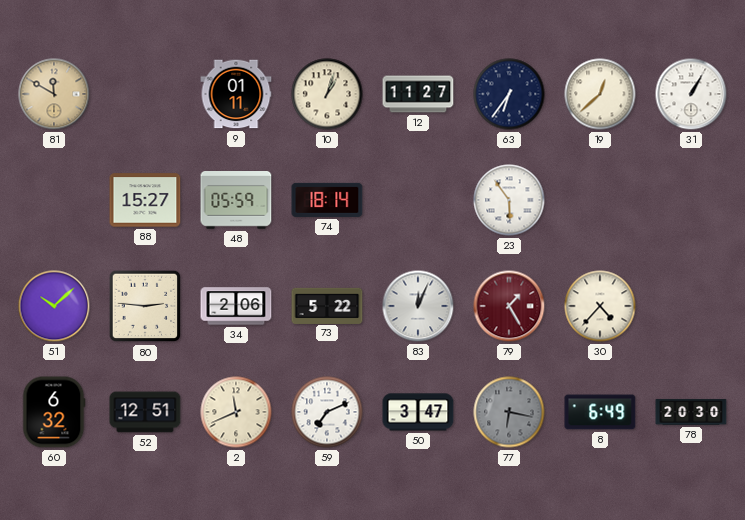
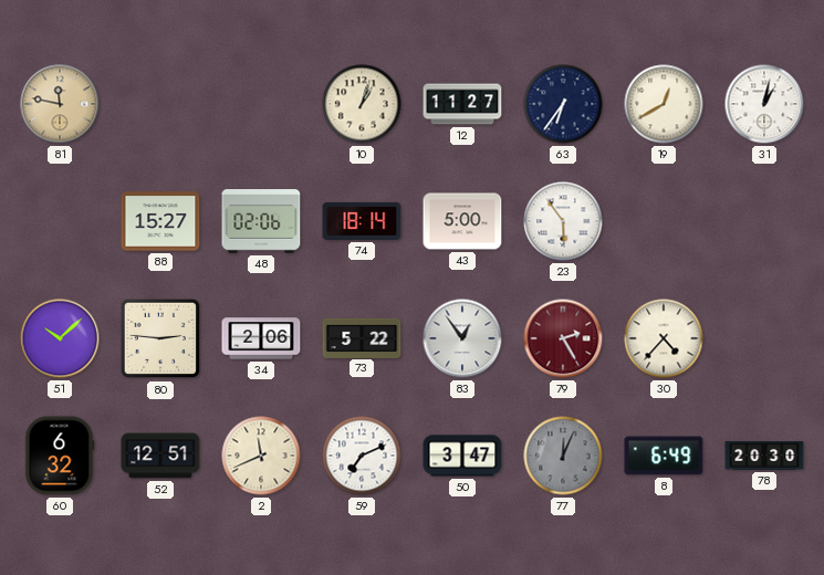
81: 11:50 -> 11:47
9: 01:11 -> none
19: 12:38 -> 12:40
31: 1:05 -> 1:02
48: 05:59 -> 02:06
43: none -> 5:00
83: 12:04 -> 12:54
79: 1:25 -> 2:25
77: 6:17 -> 12:04
